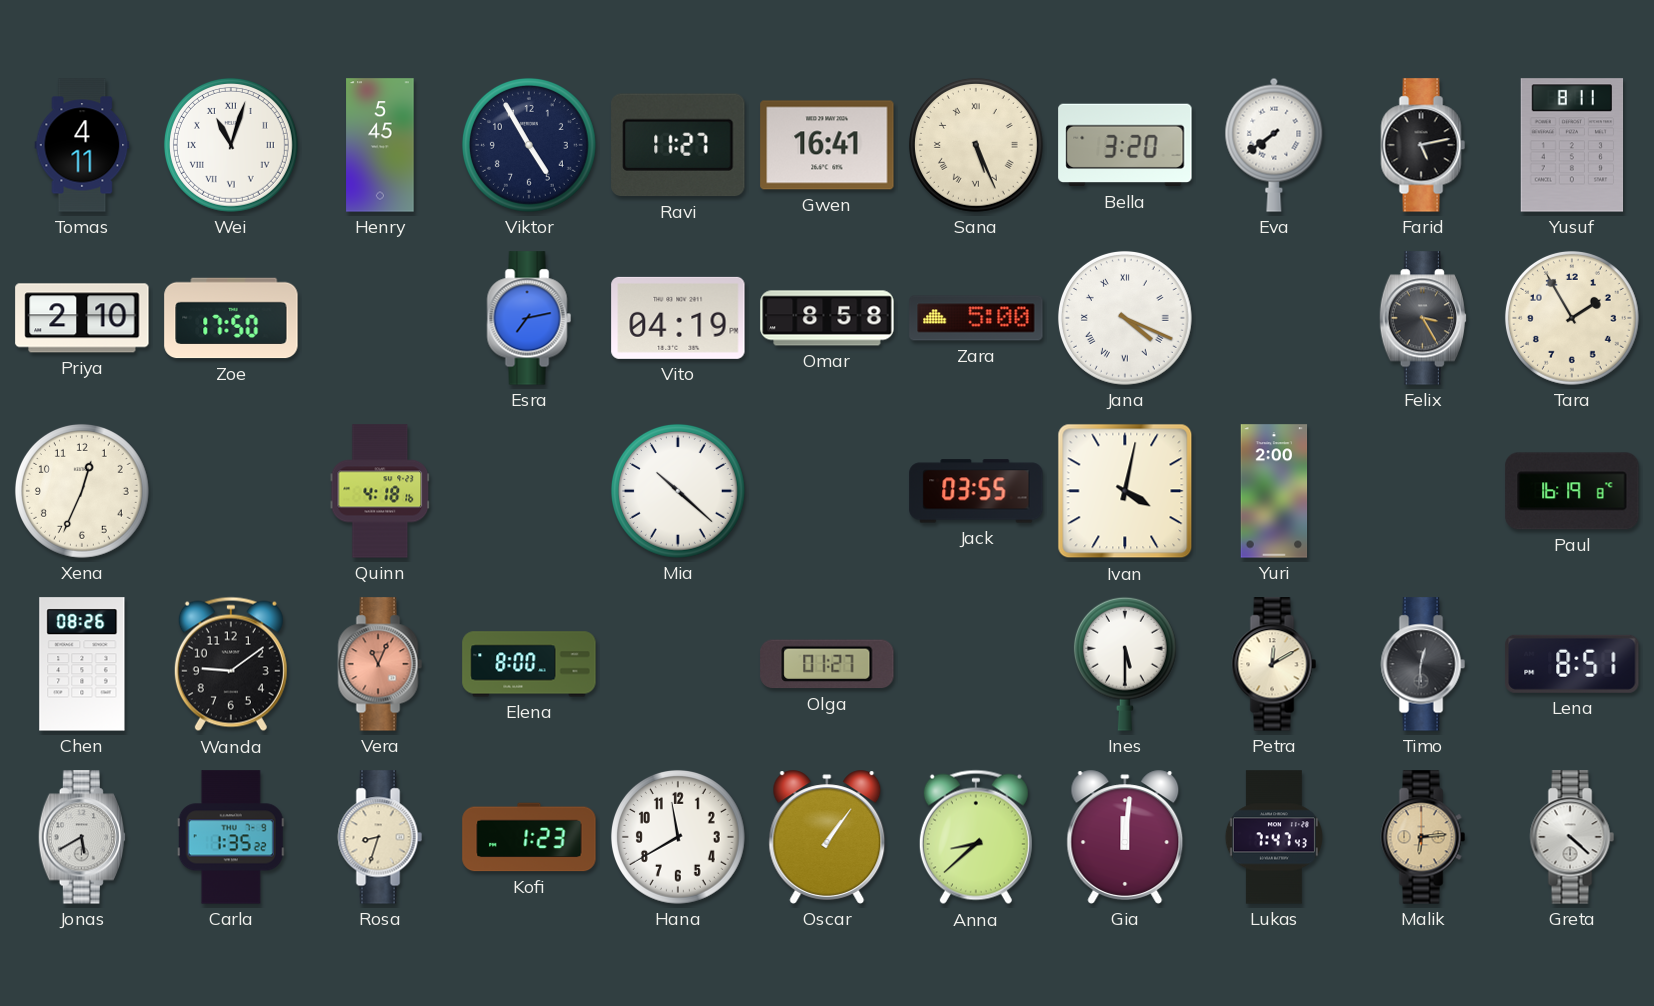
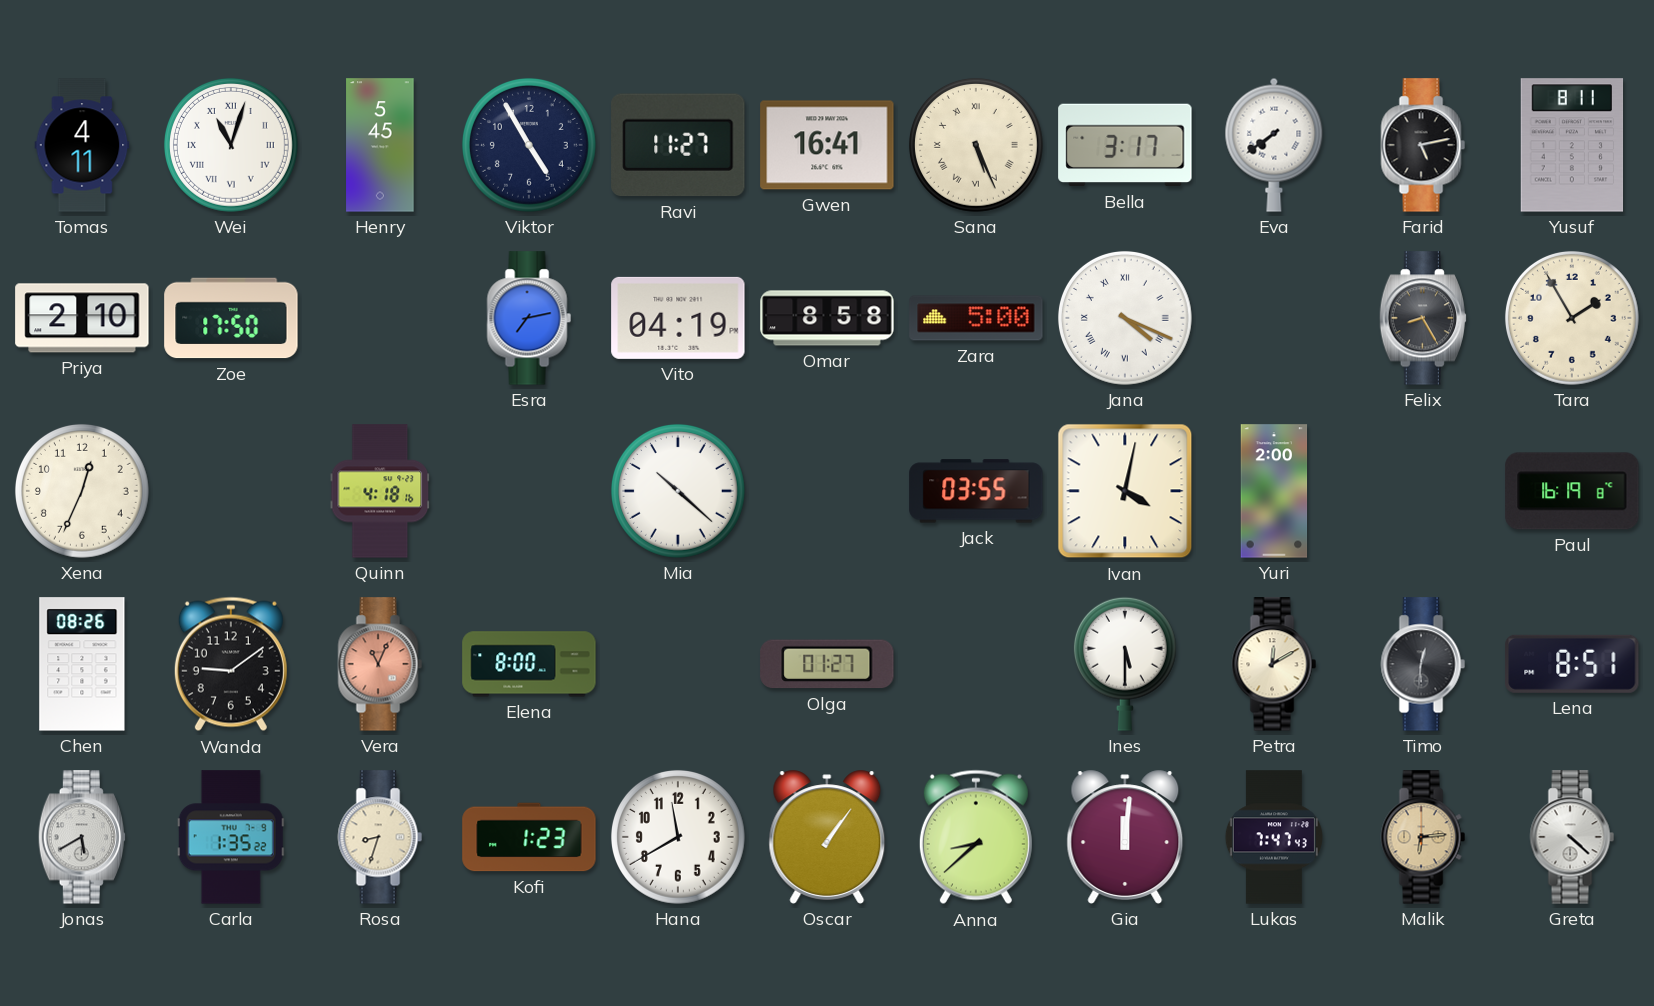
Bella: 3:20 -> 3:17
Felix: 3:25 -> 8:25
